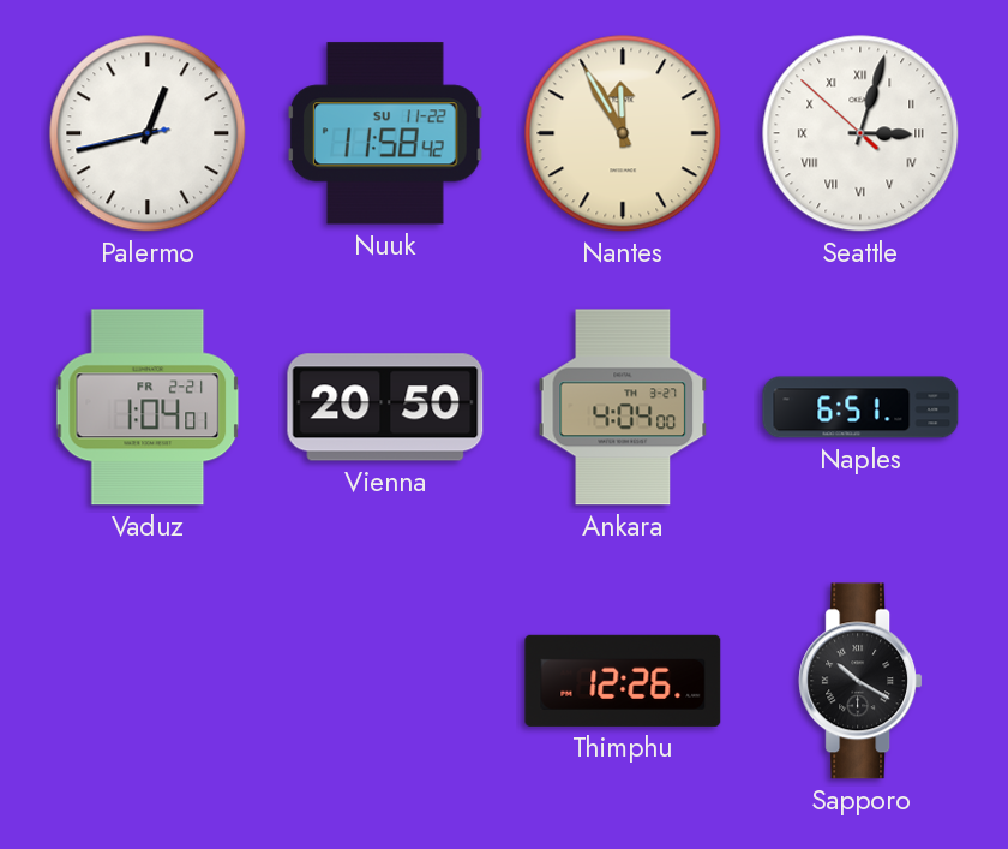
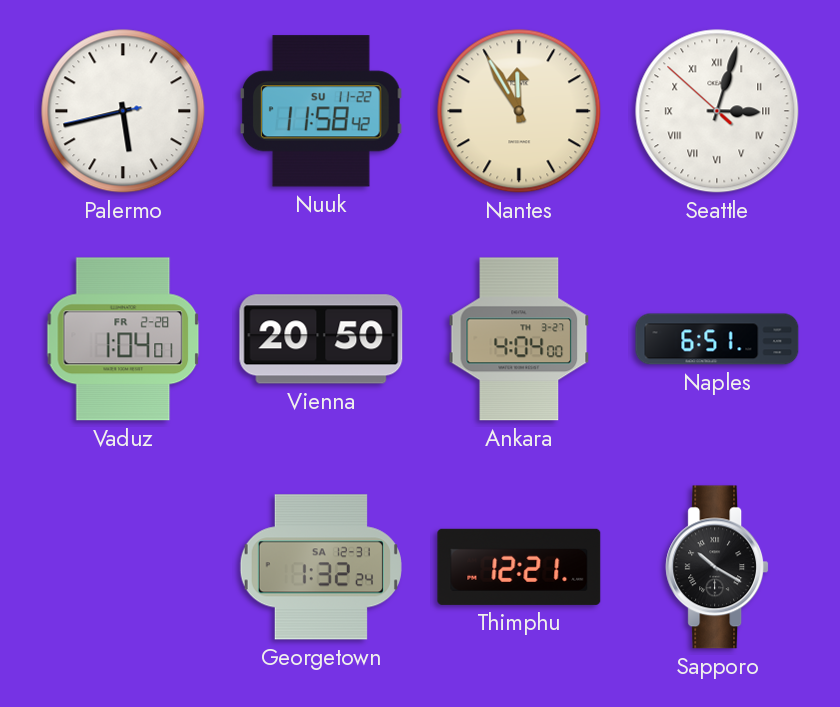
Palermo: 12:42 -> 5:42
Vaduz date: FR 2-21 -> FR 2-28
Georgetown: none -> 1:32
Thimphu: 12:26 -> 12:21
